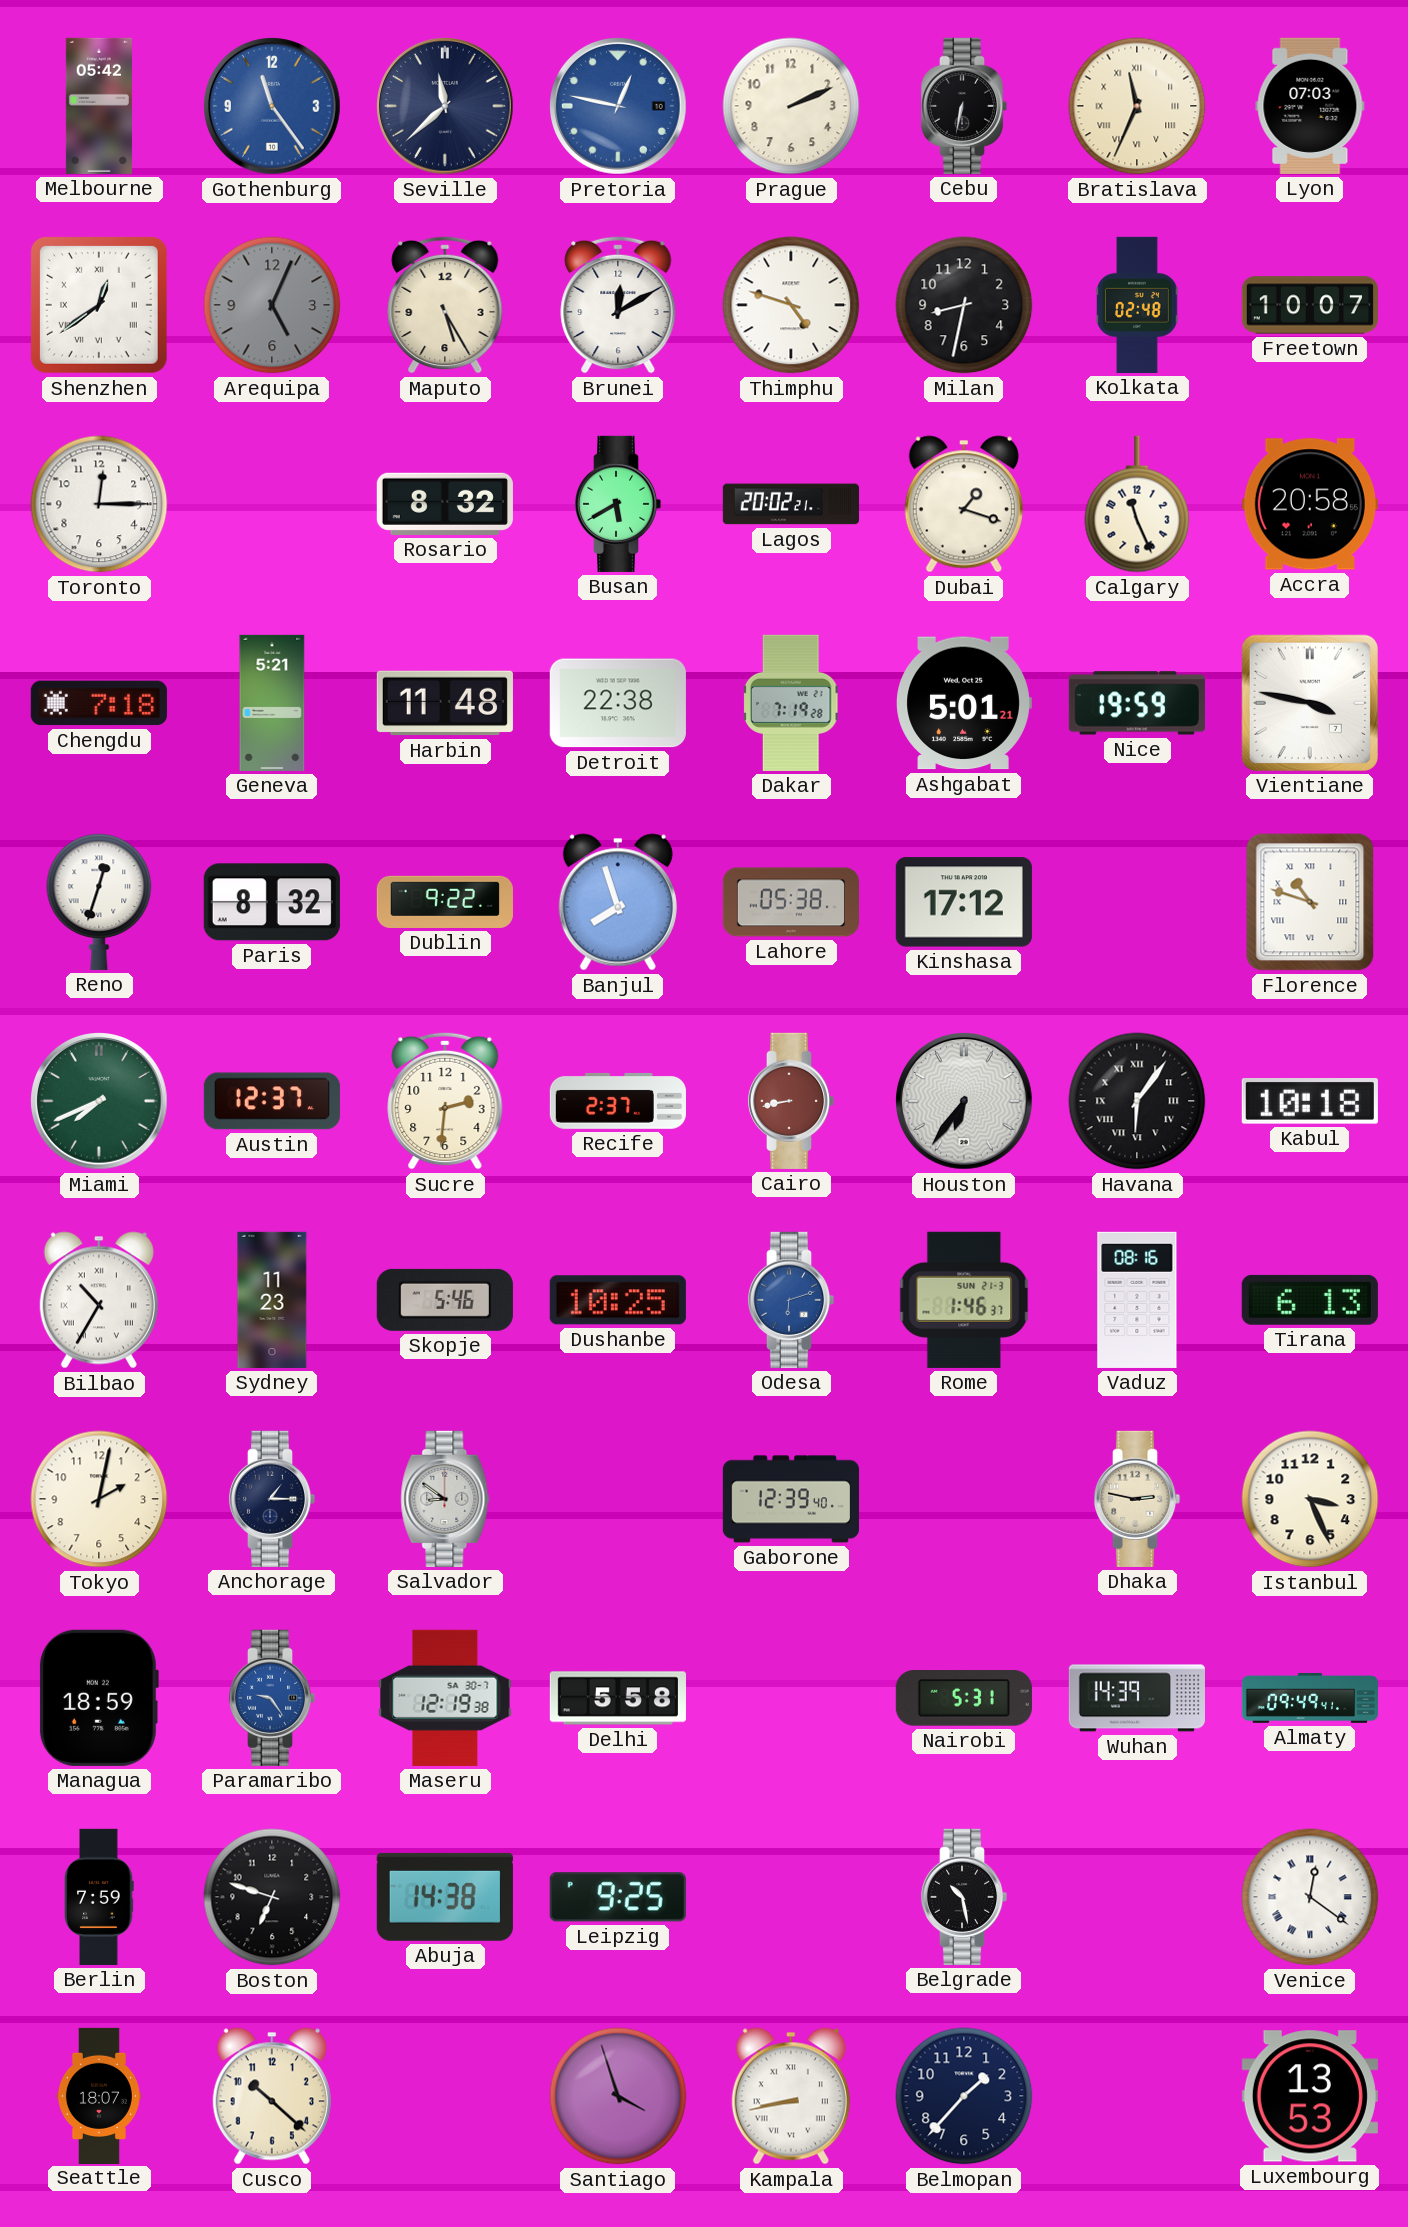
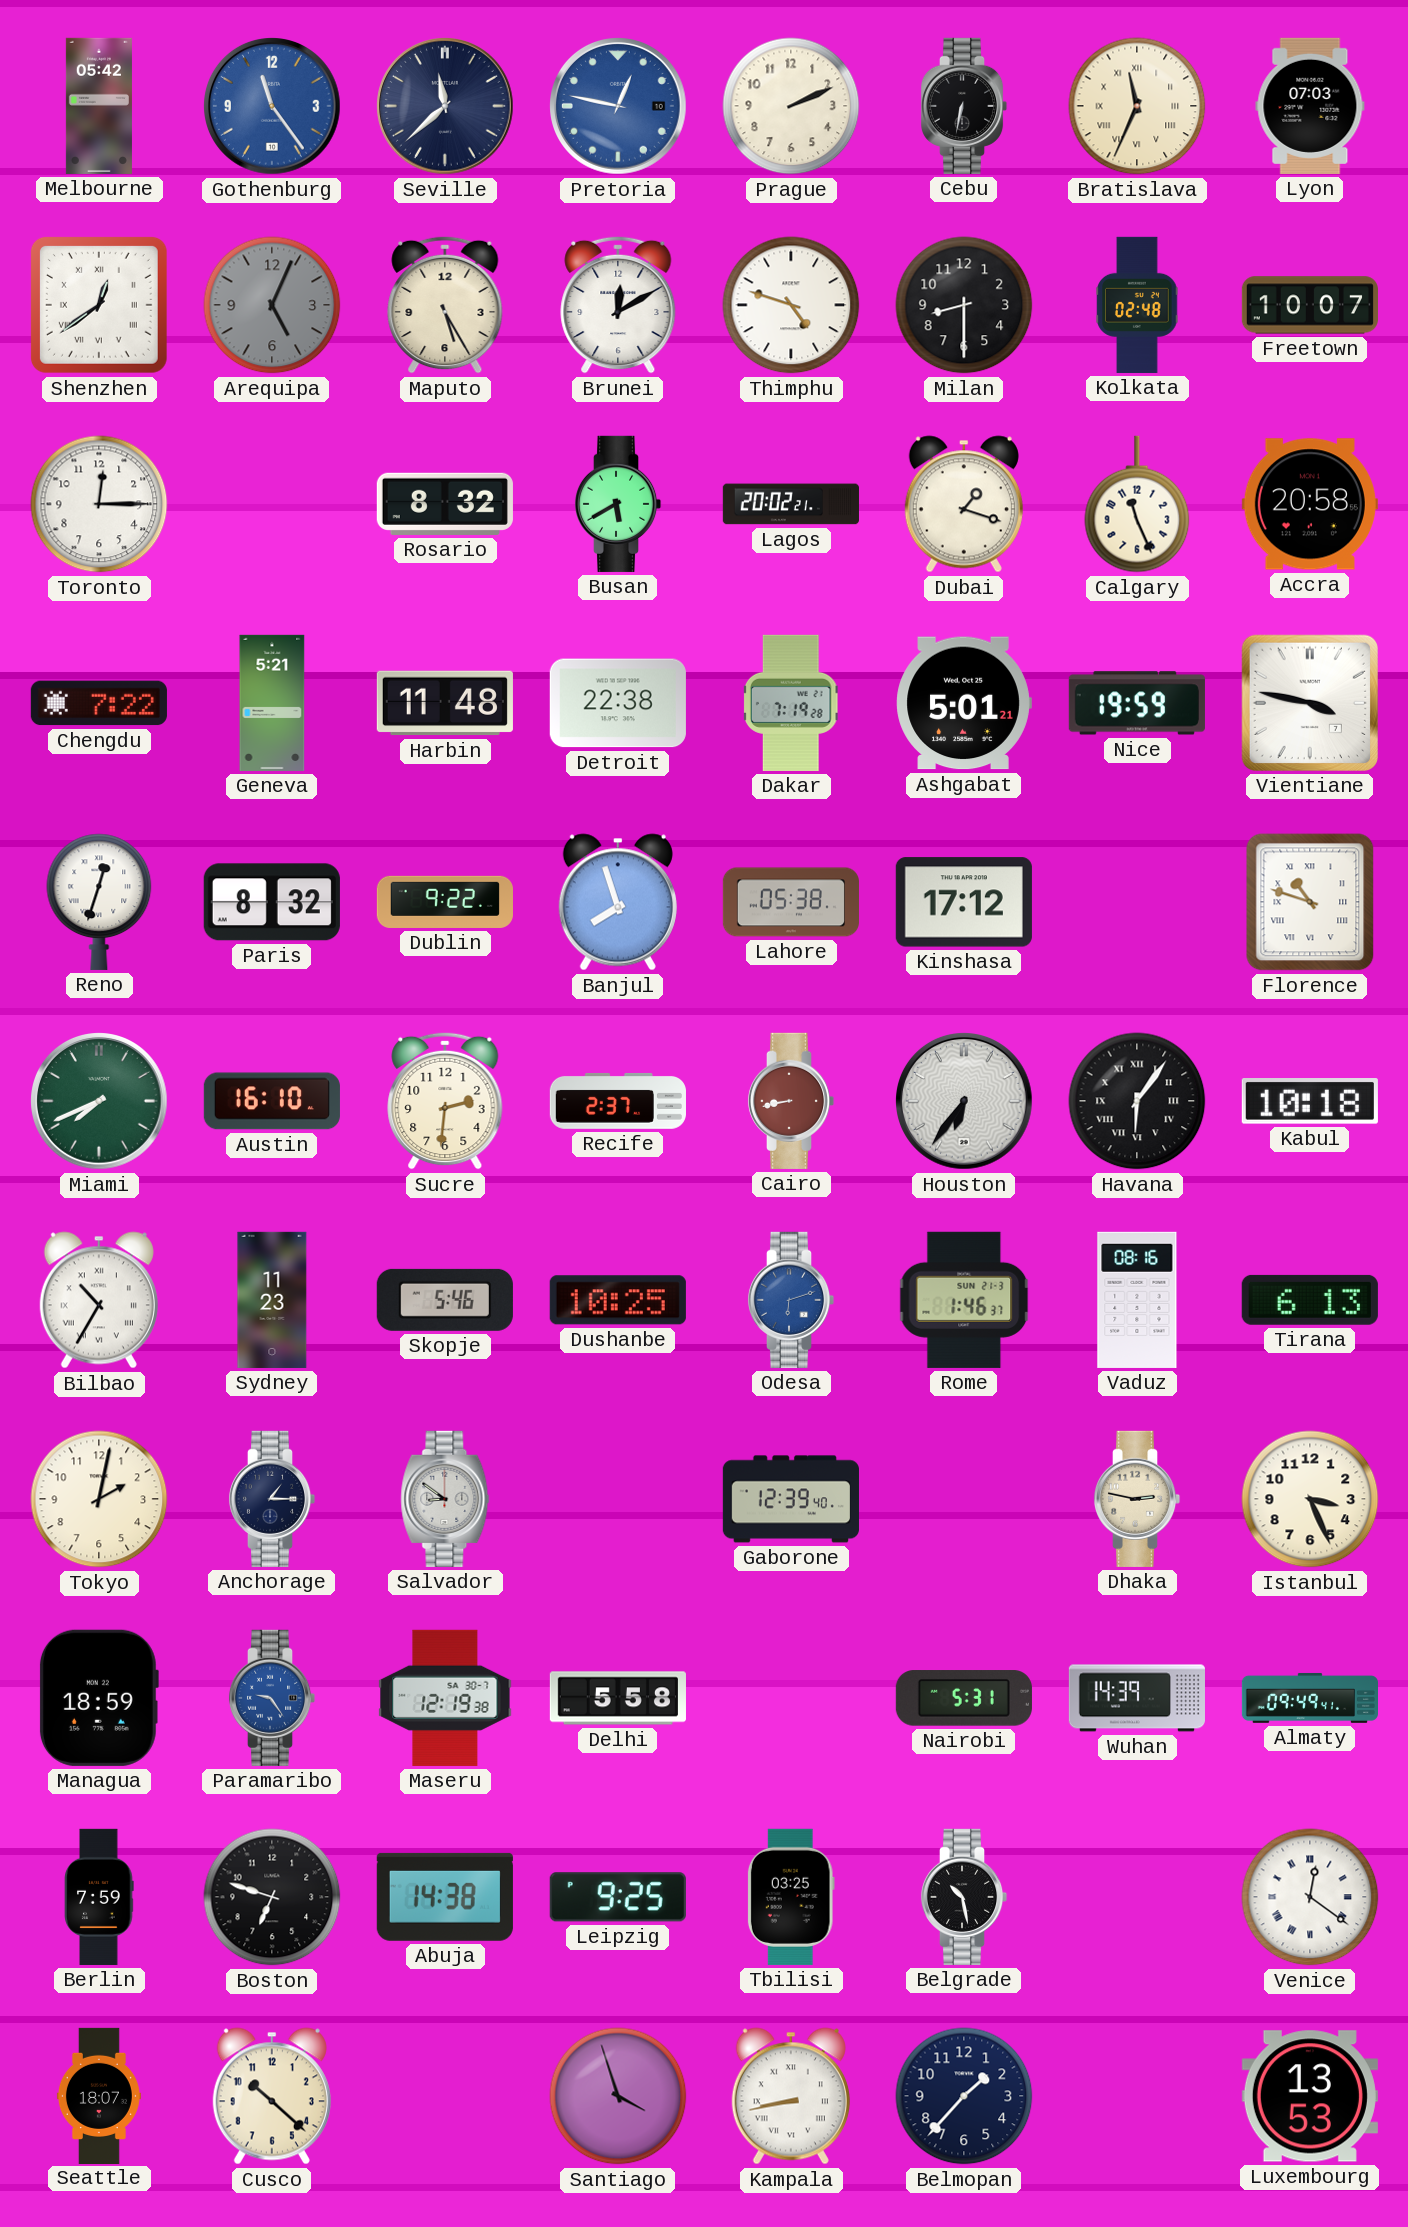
Milan: 8:32 -> 8:30
Chengdu: 7:18 -> 7:22
Austin: 12:37 -> 16:10
Tbilisi: none -> 03:25
